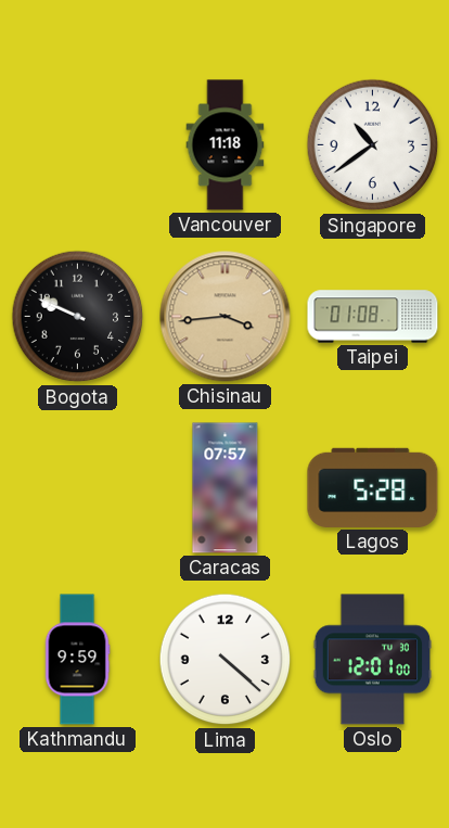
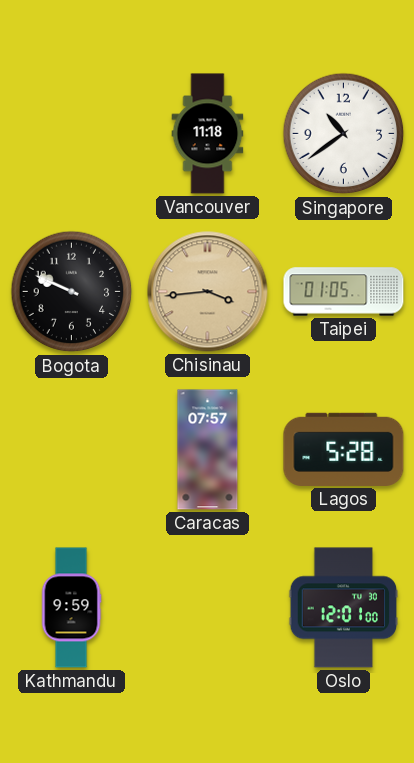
Taipei: 01:08 -> 01:05
Lima: 4:22 -> none
